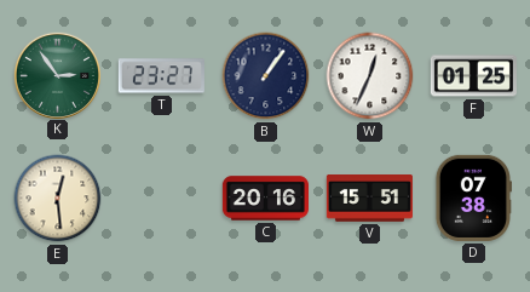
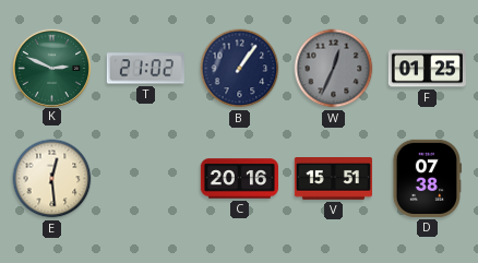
K: 2:54 -> 2:49
T: 23:27 -> 21:02
W dial: white -> grey
